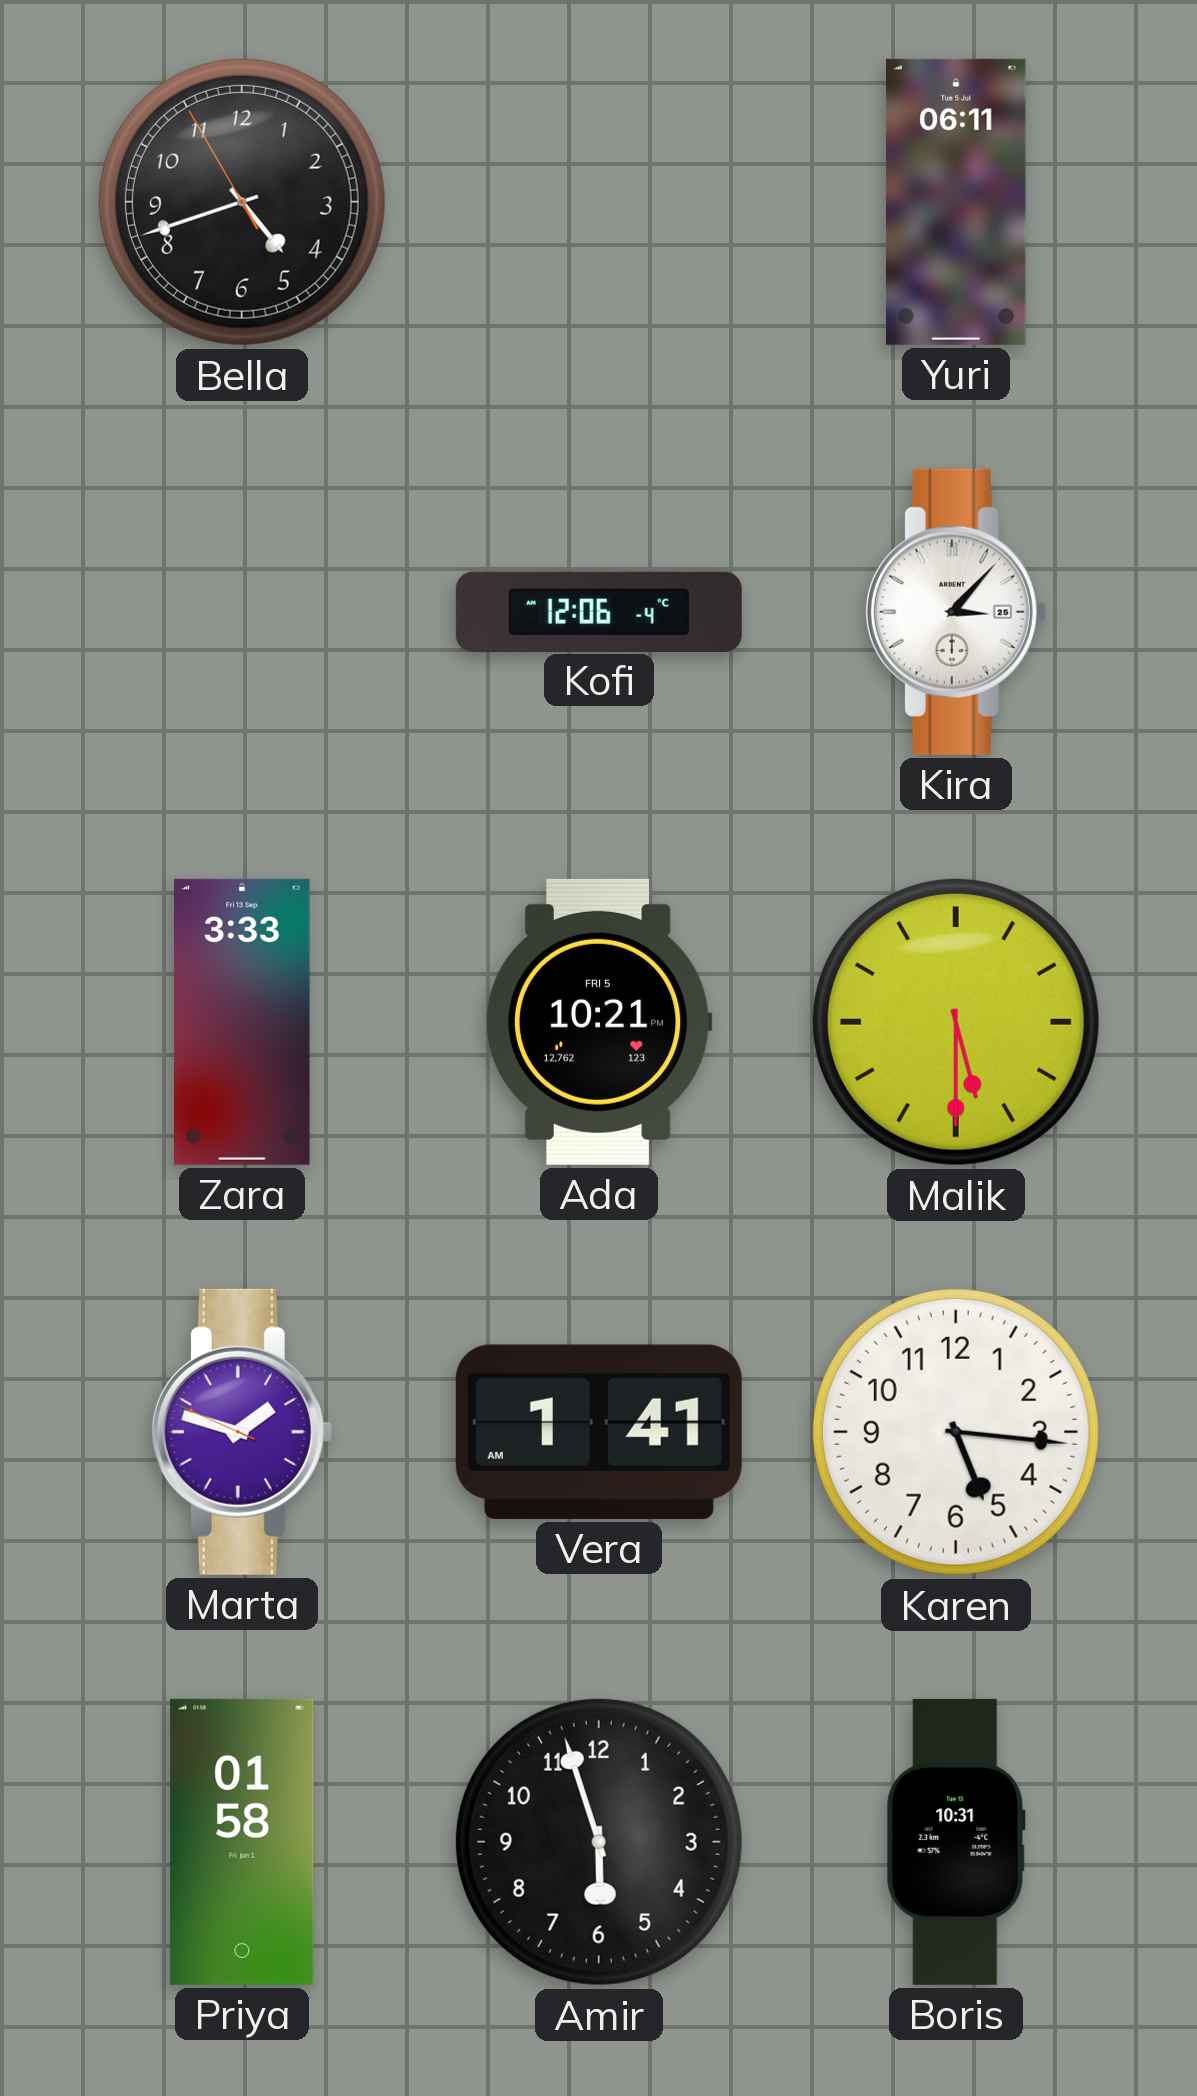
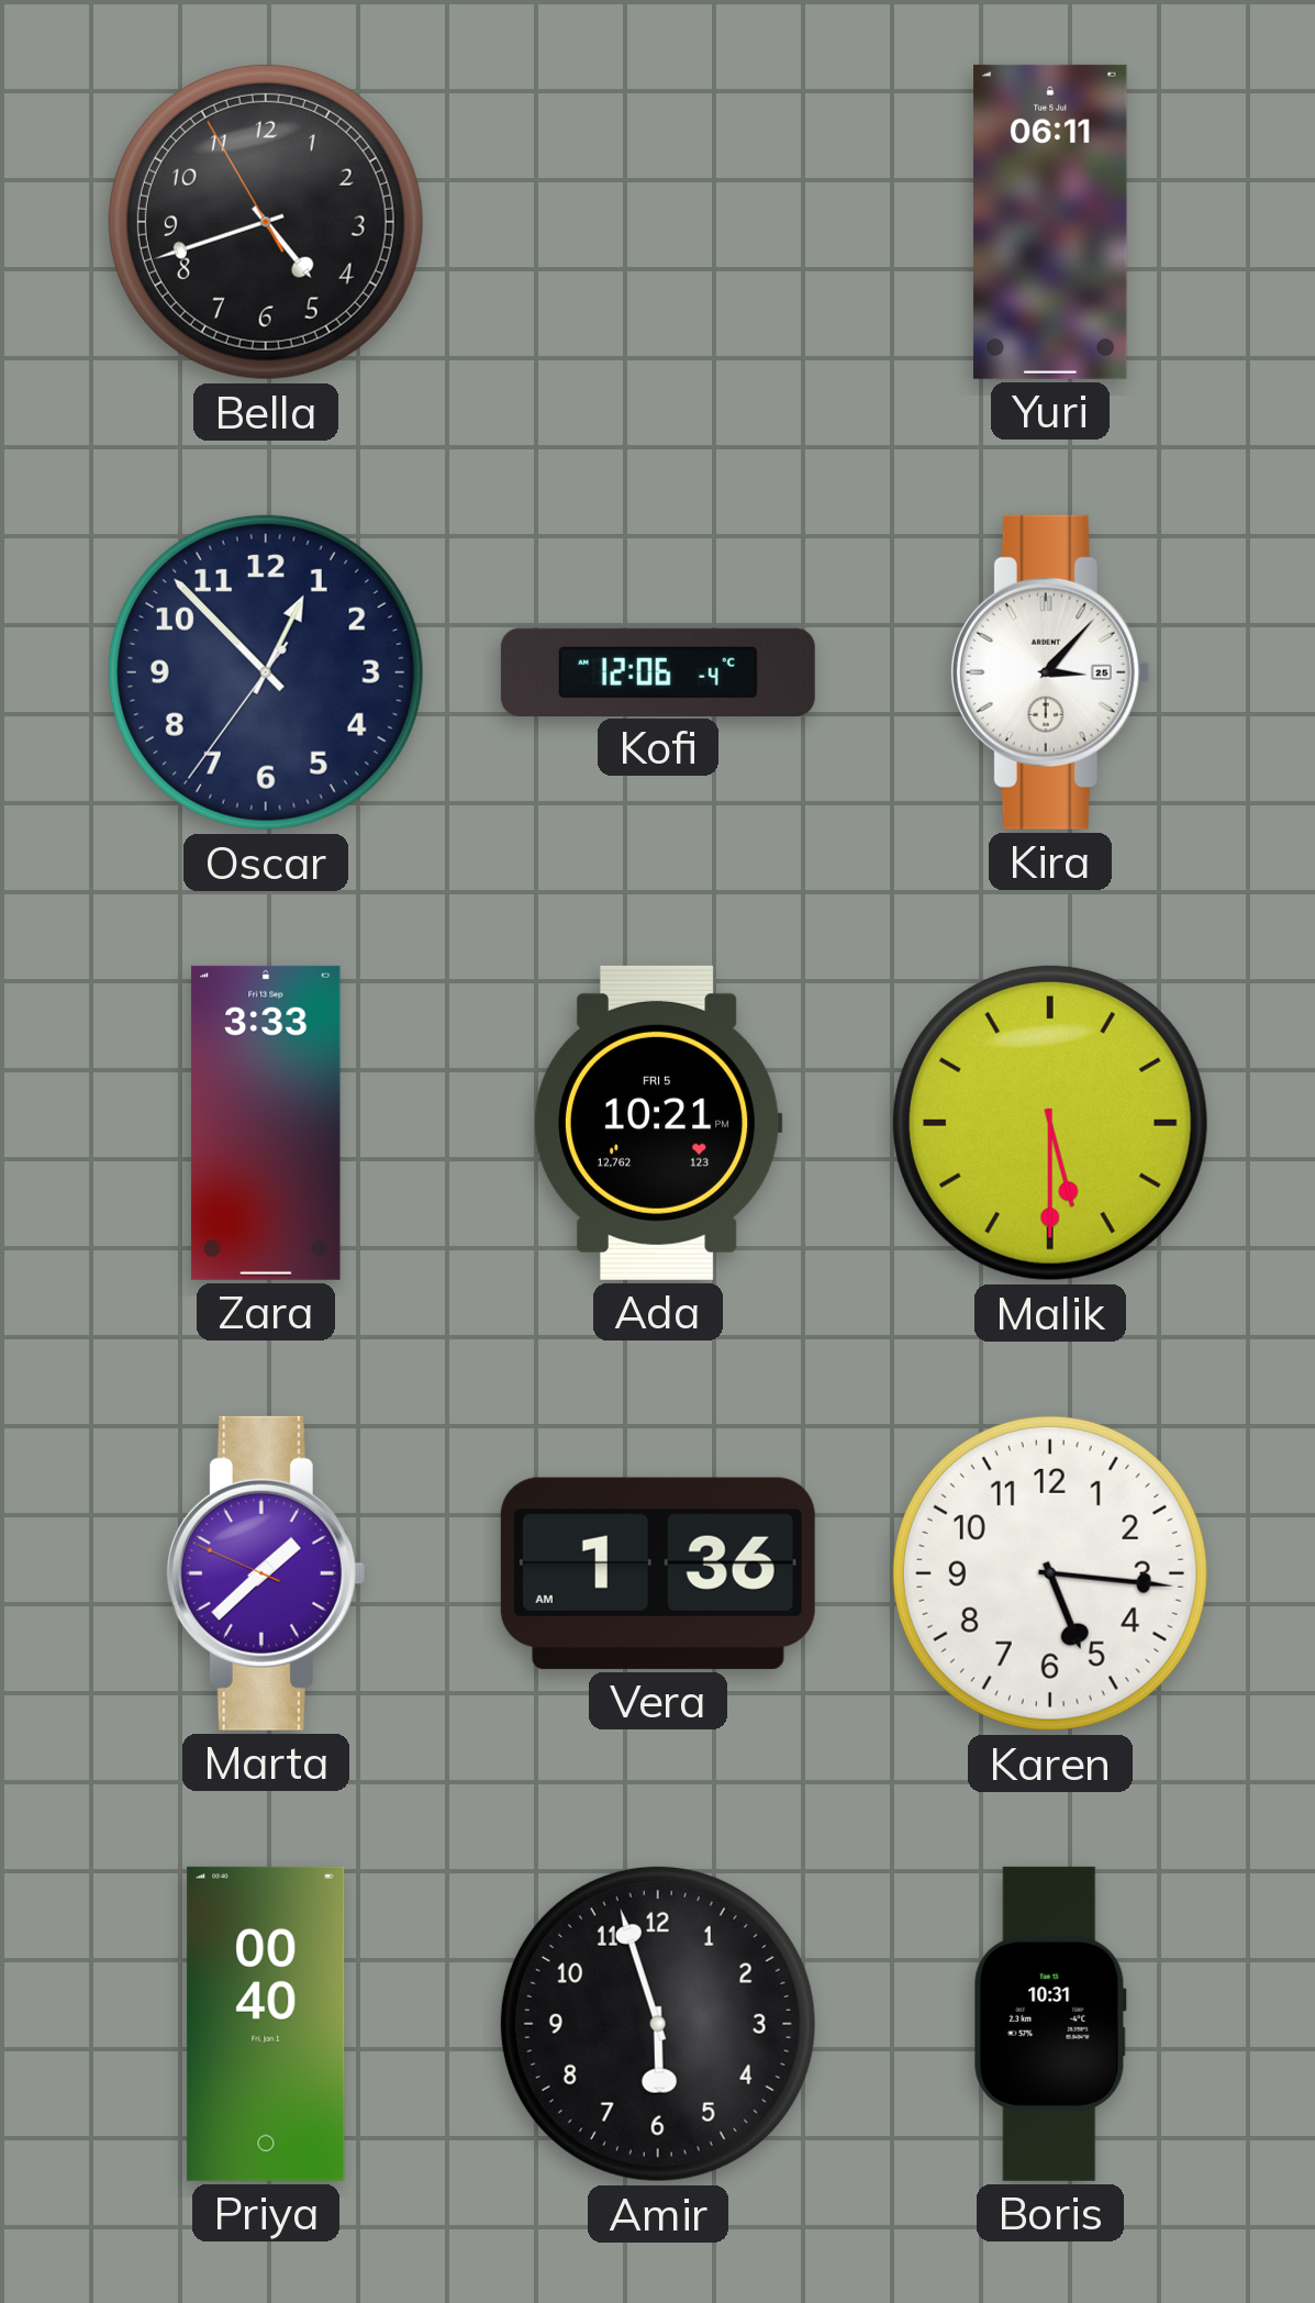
Oscar: none -> 12:52
Marta: 1:47 -> 1:37
Vera: 1:41 -> 1:36
Priya: 01:58 -> 00:40
